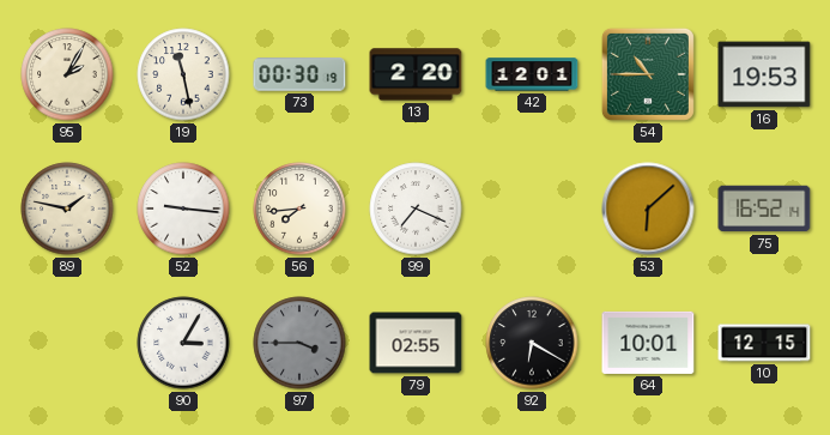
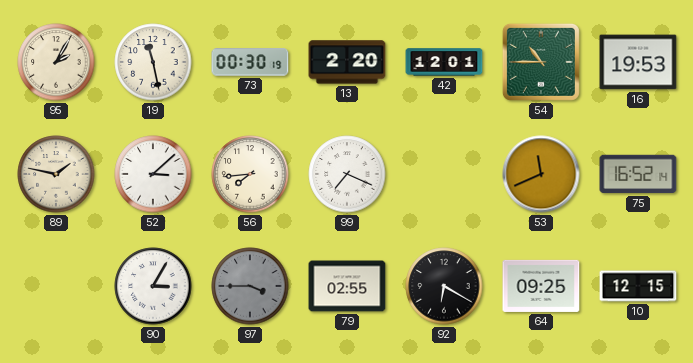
52: 9:16 -> 3:08
53: 6:08 -> 11:41
64: 10:01 -> 09:25
